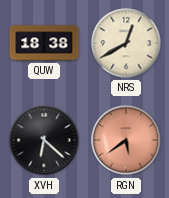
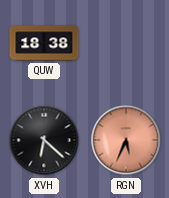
NRS: 12:40 -> none
RGN: 5:39 -> 5:34
